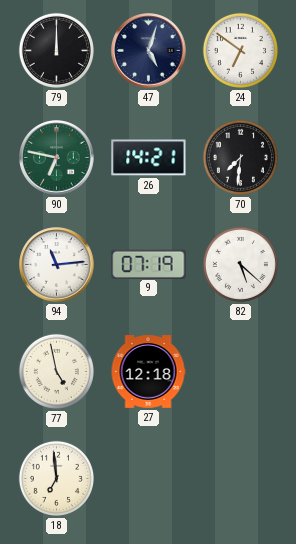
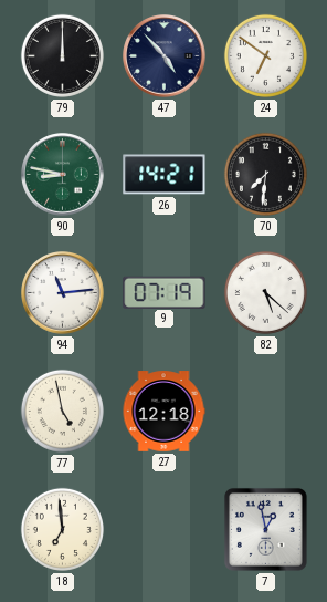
47: 5:03 -> 4:53
90: 6:47 -> 8:47
7: none -> 12:58
